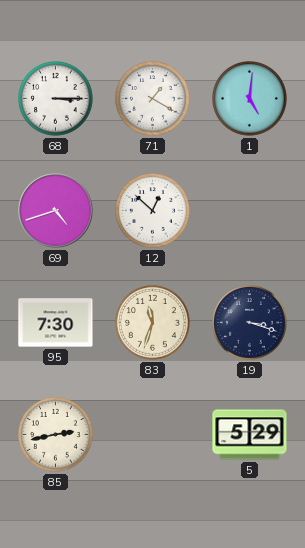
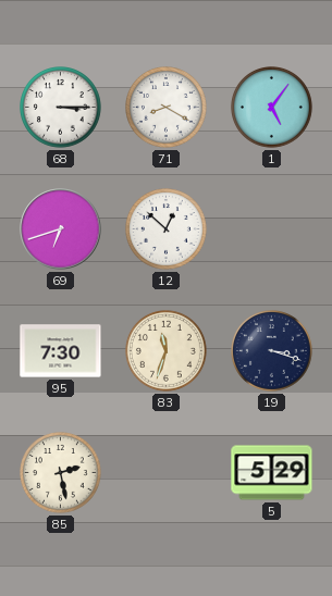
71: 1:20 -> 8:20
1: 5:01 -> 5:06
69: 4:42 -> 6:42
85: 2:43 -> 2:28
